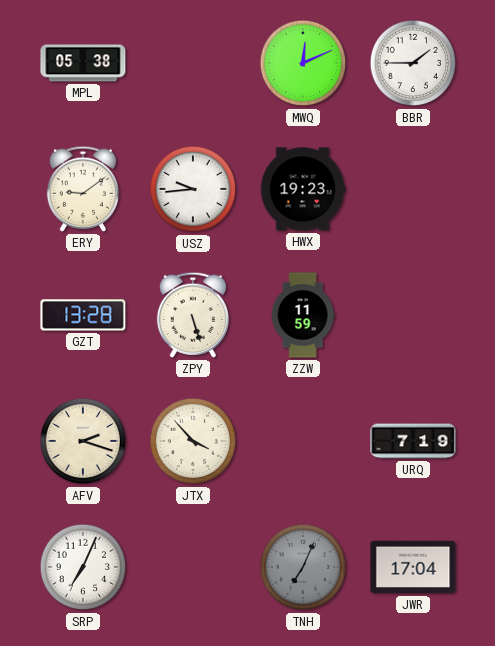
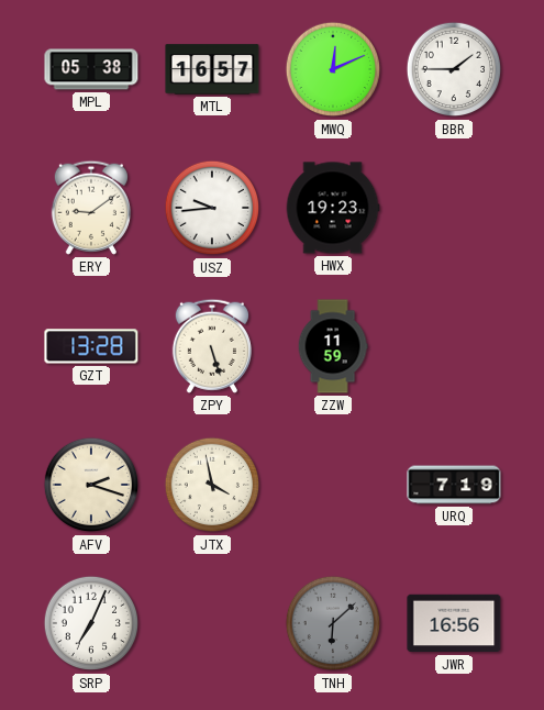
MTL: none -> 16:57
JTX: 3:53 -> 3:58
TNH: 7:04 -> 6:08
JWR: 17:04 -> 16:56
